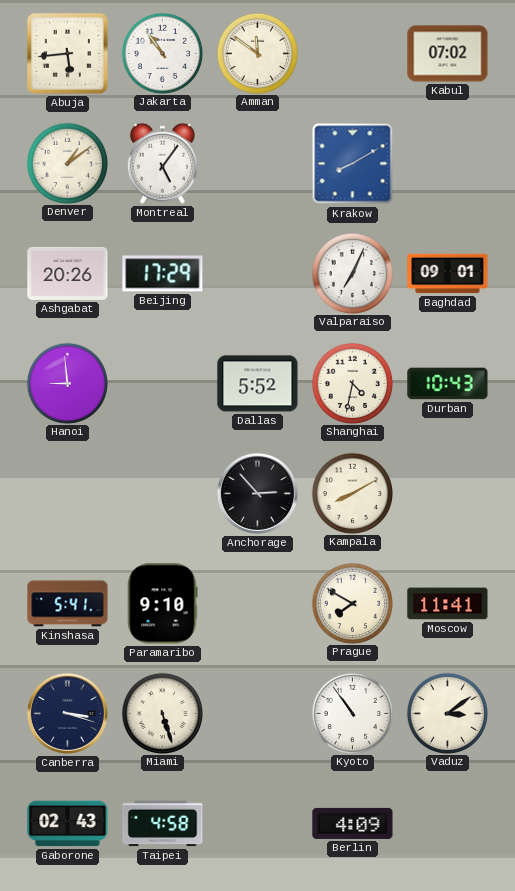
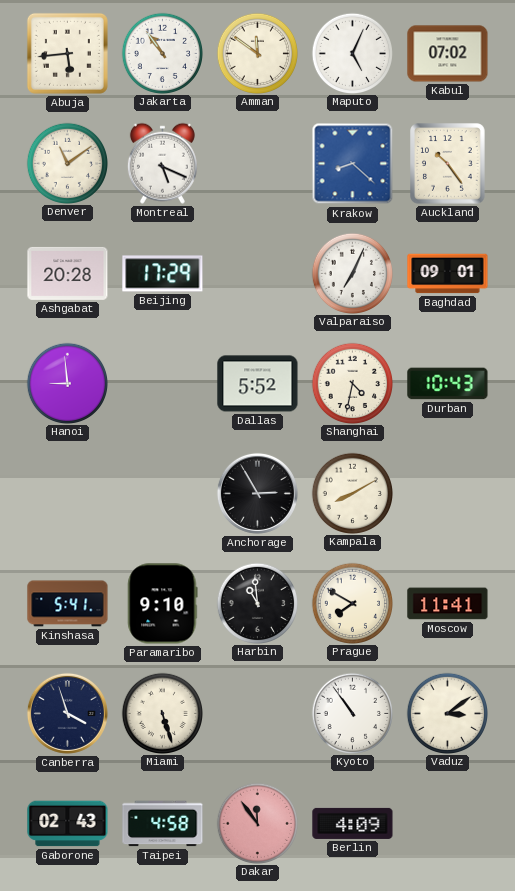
Maputo: none -> 5:04
Denver: 1:09 -> 11:09
Montreal: 5:06 -> 5:19
Krakow: 8:10 -> 8:22
Auckland: none -> 10:24
Ashgabat: 20:26 -> 20:28
Anchorage: 2:53 -> 2:55
Harbin: none -> 10:59
Canberra: 3:18 -> 3:57
Dakar: none -> 11:54
